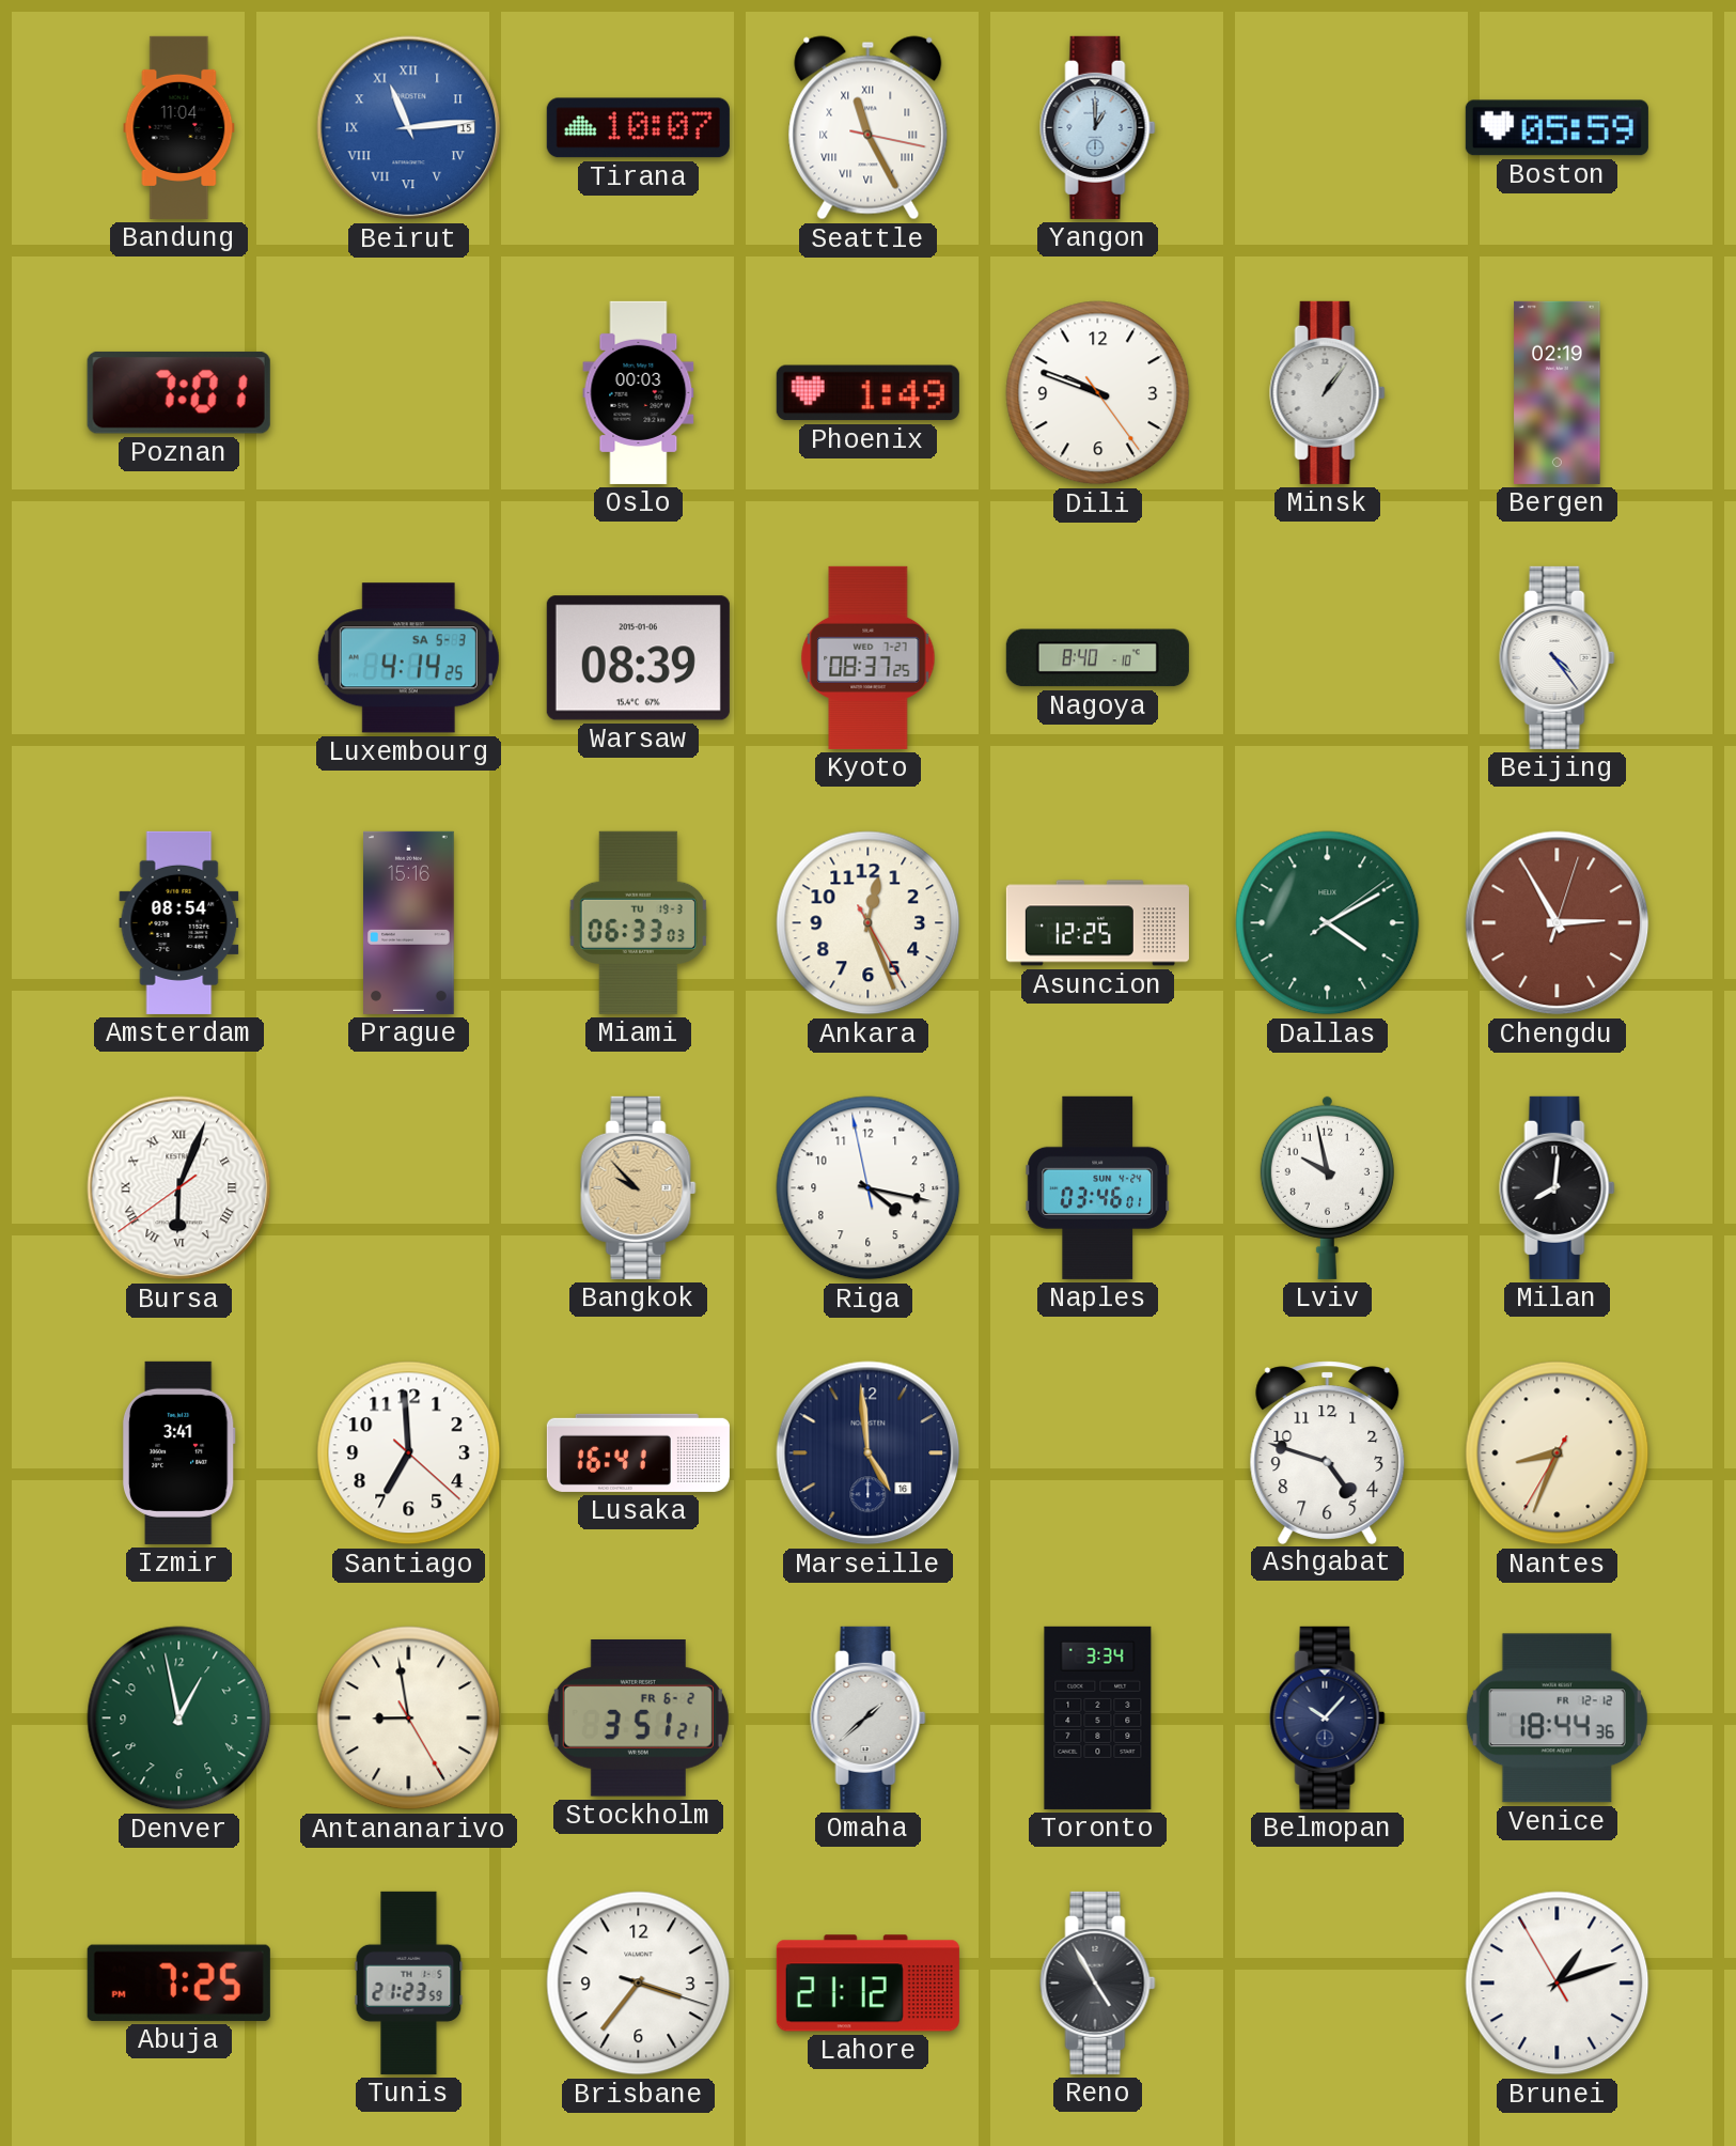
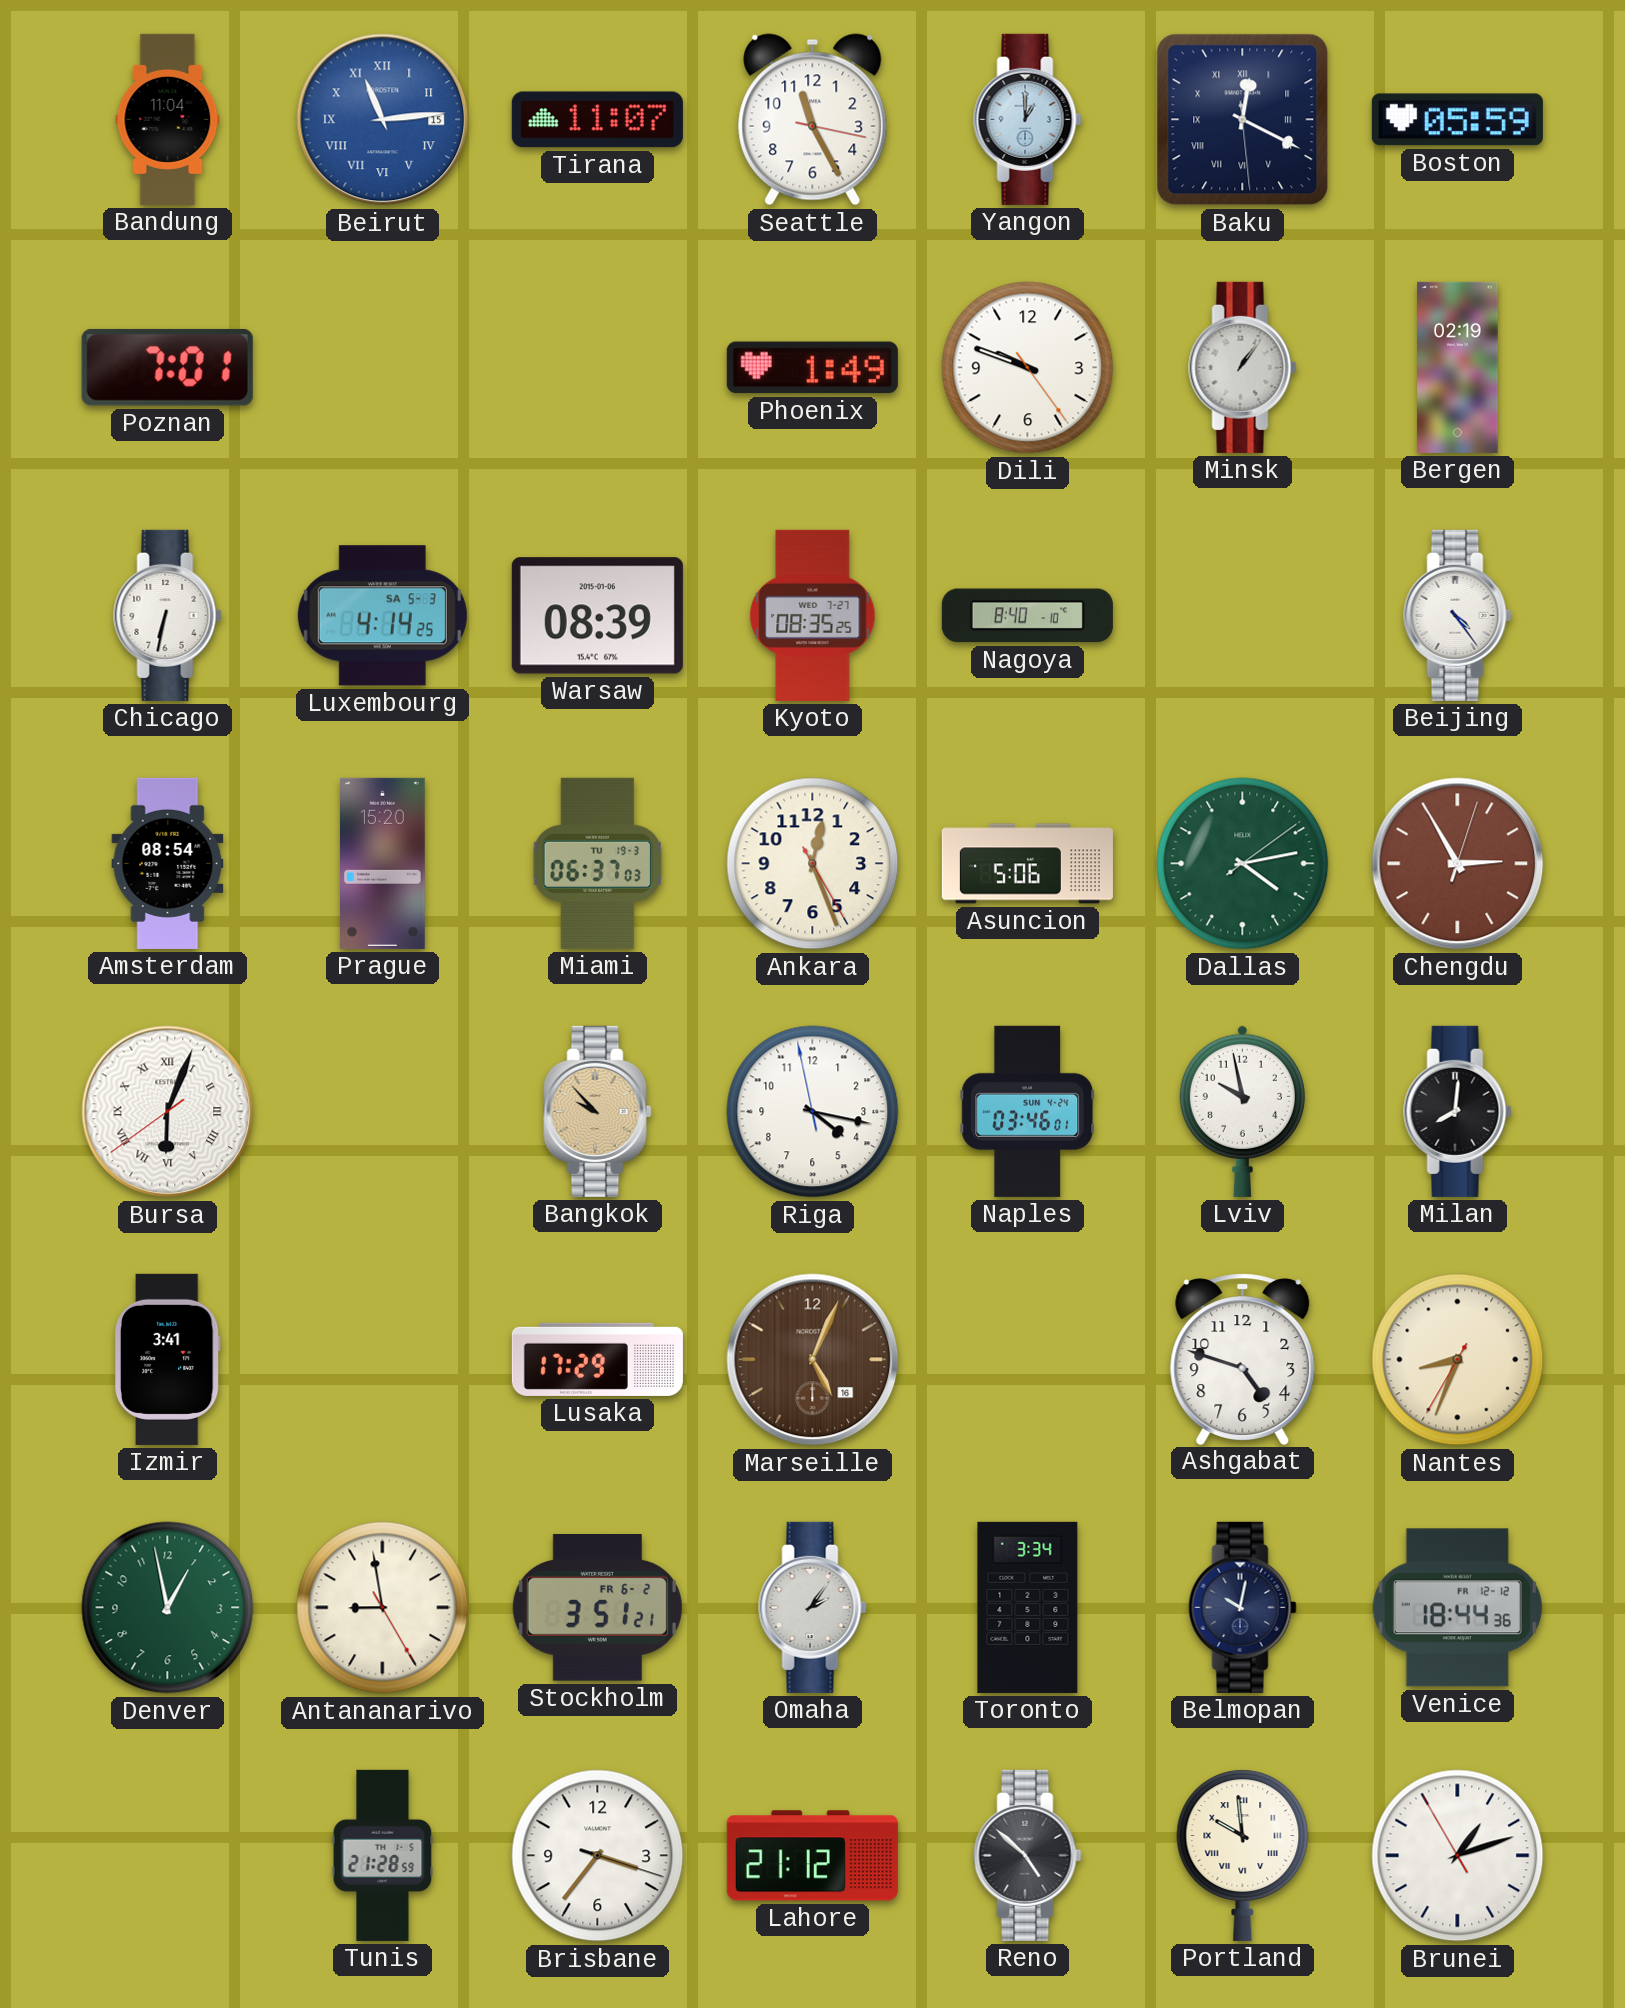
Tirana: 10:07 -> 11:07
Seattle numerals: Roman -> Arabic
Baku: none -> 12:19
Oslo: 00:03 -> none
Chicago: none -> 6:32
Kyoto: 08:37 -> 08:35
Prague: 15:16 -> 15:20
Miami: 06:33 -> 06:37
Asuncion: 12:25 -> 5:06
Dallas: 4:10 -> 4:13
Santiago: 6:59 -> none
Lusaka: 16:41 -> 17:29
Marseille: 4:59 -> 5:04
Marseille dial: navy -> brown
Omaha: 1:38 -> 2:06
Belmopan: 10:07 -> 10:02
Abuja: 7:25 -> none
Tunis: 21:23 -> 21:28
Reno: 4:55 -> 4:52
Portland: none -> 9:59
